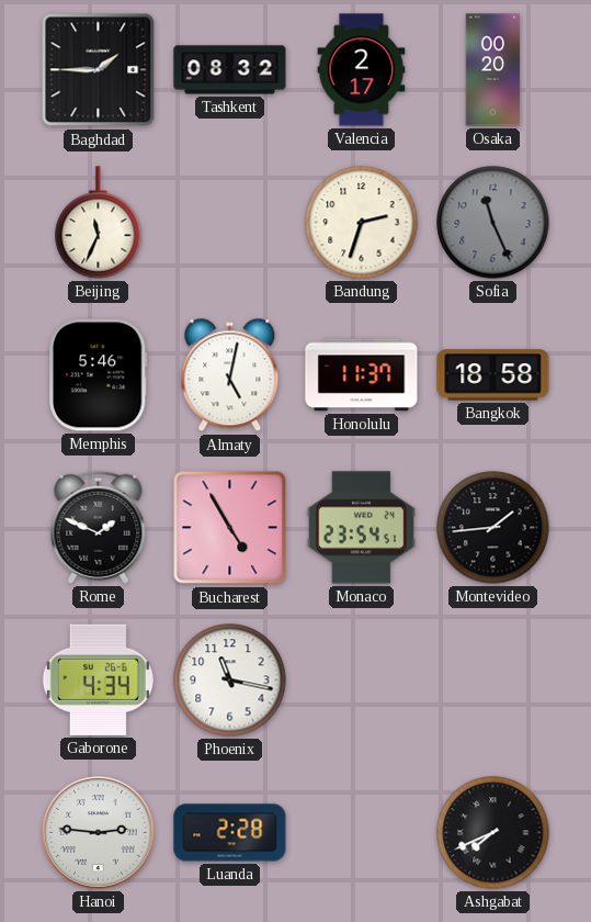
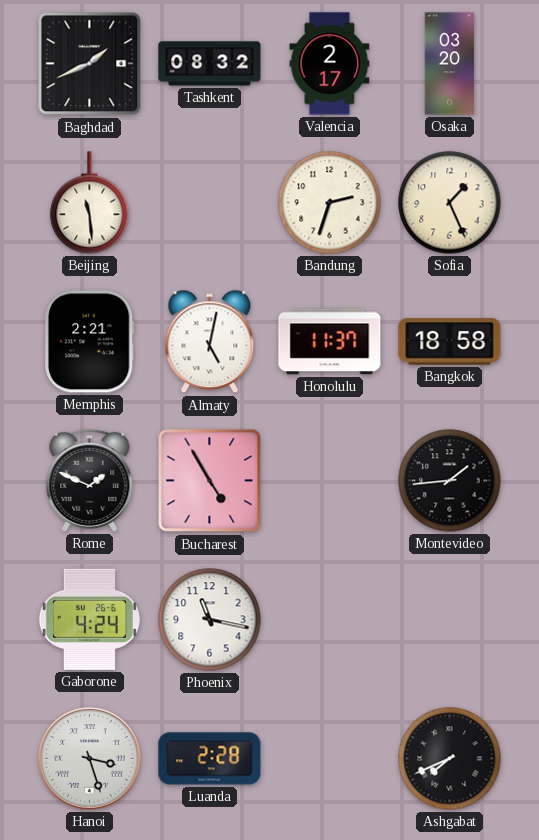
Baghdad: 1:45 -> 1:41
Osaka: 00:20 -> 03:20
Beijing: 11:34 -> 11:29
Sofia: 11:26 -> 1:26
Sofia dial: grey -> cream
Memphis: 5:46 -> 2:21
Monaco: 23:54 -> none
Gaborone: 4:34 -> 4:24
Hanoi: 2:46 -> 3:27
